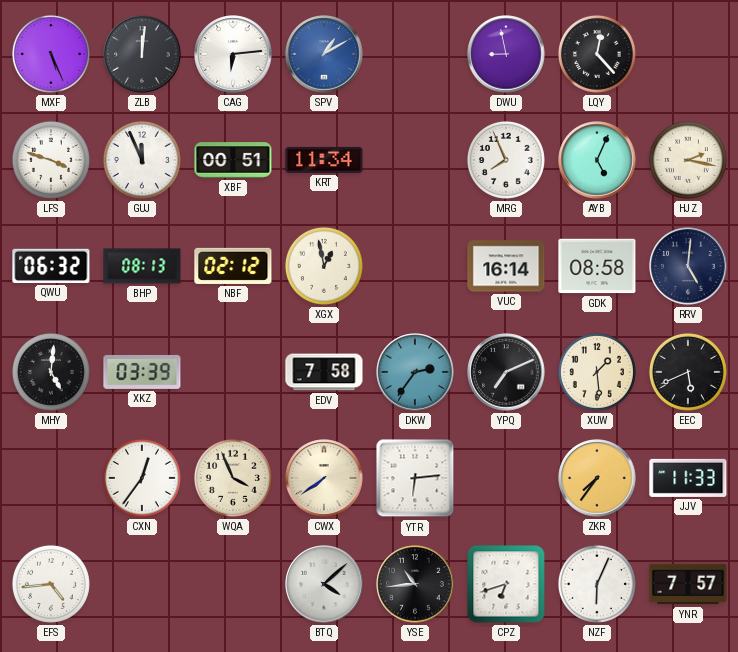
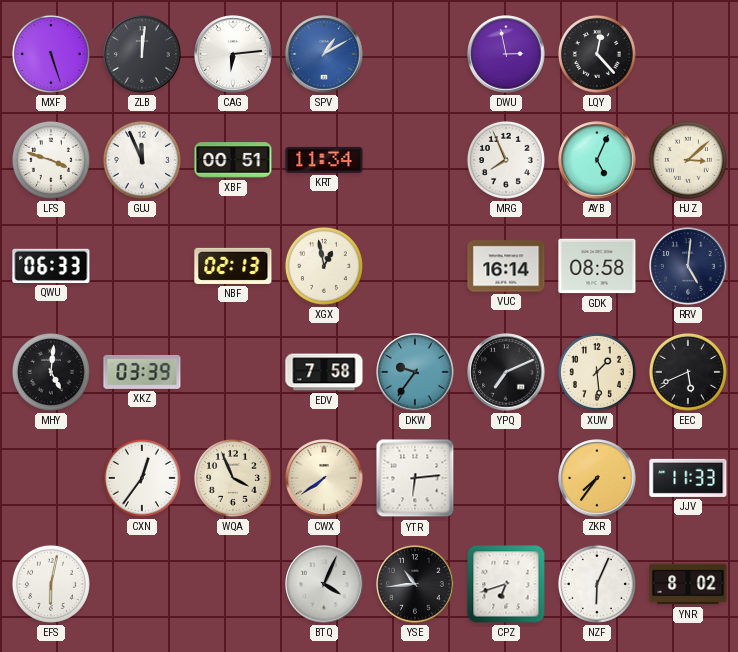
MXF: 5:26 -> 5:27
DWU: 8:58 -> 2:58
HJZ: 2:17 -> 3:08
QWU: 06:32 -> 06:33
BHP: 08:13 -> none
NBF: 02:12 -> 02:13
DKW: 2:36 -> 9:36
EFS: 4:44 -> 6:02
BTQ: 4:08 -> 4:04
YNR: 7:57 -> 8:02
